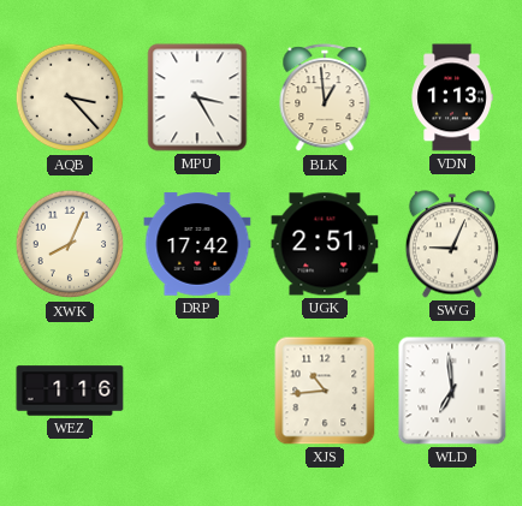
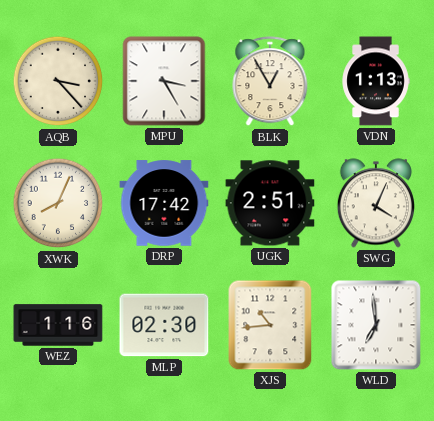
BLK: 12:59 -> 12:55
SWG: 9:04 -> 4:04
MLP: none -> 02:30
